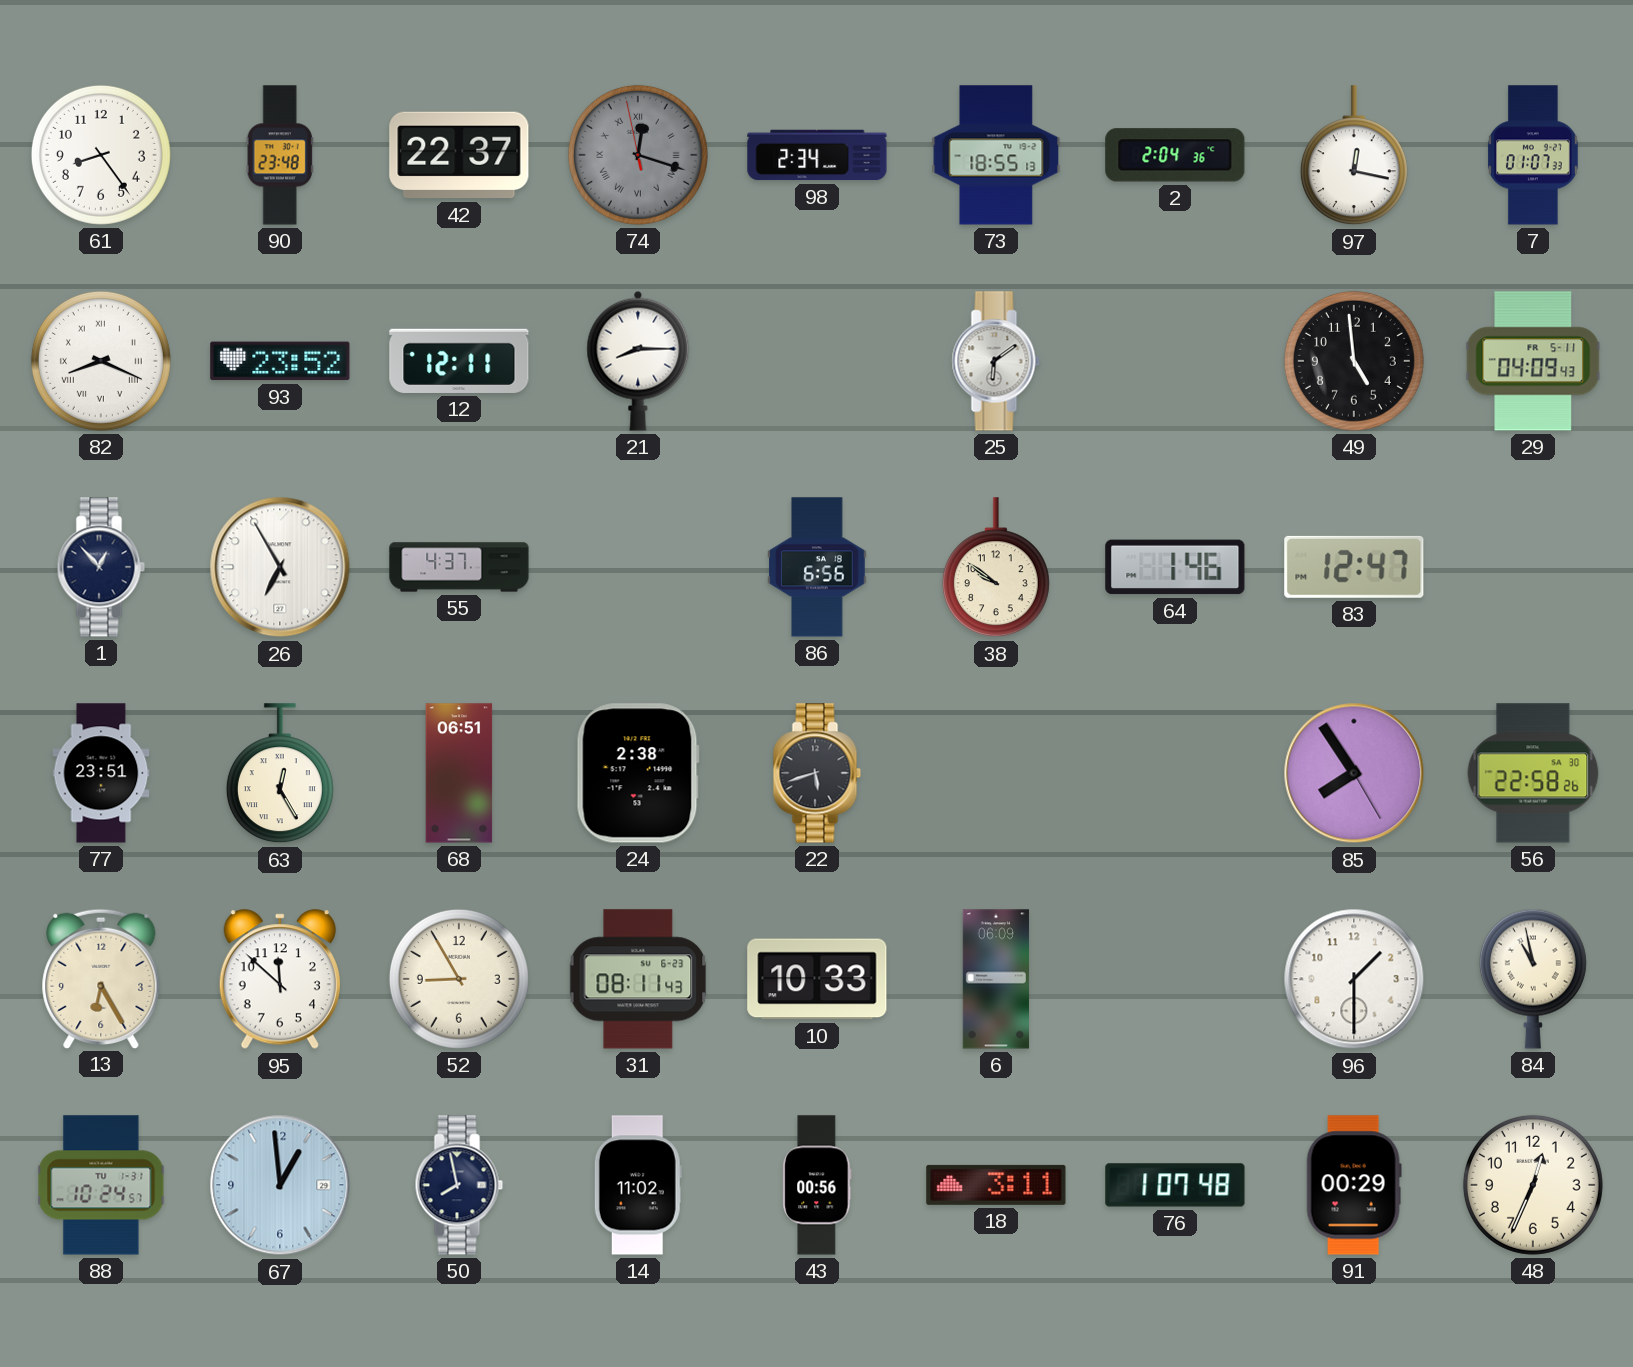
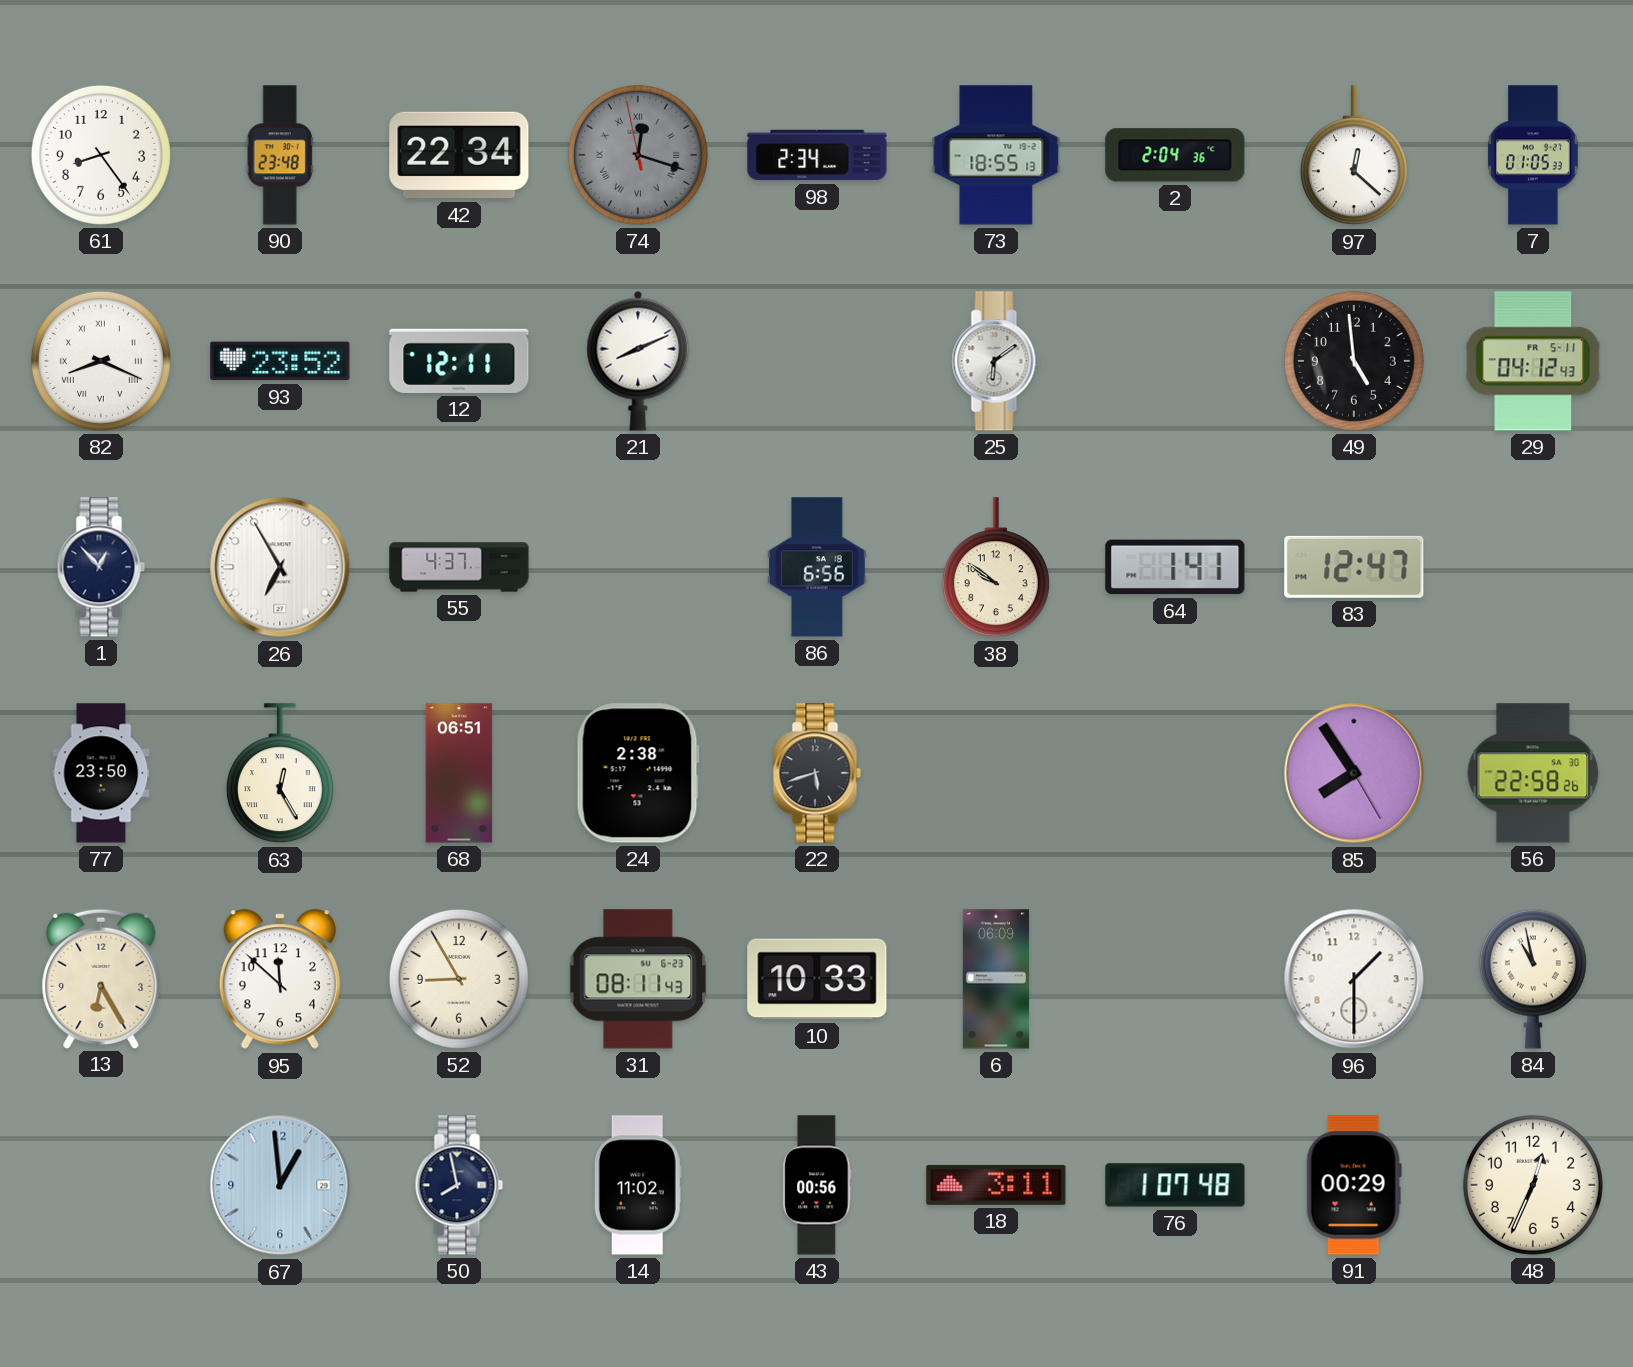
42: 22:37 -> 22:34
97: 12:17 -> 12:22
7: 01:07 -> 01:05
21: 8:15 -> 8:11
29: 04:09 -> 04:12
64: 1:46 -> 1:41
77: 23:51 -> 23:50
88: 10:24 -> none
